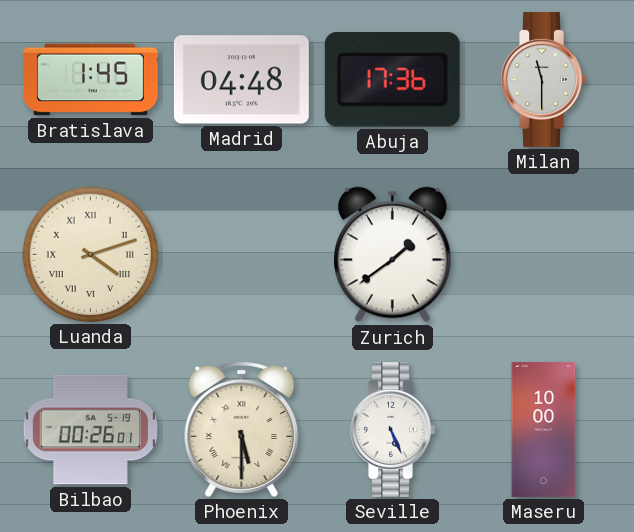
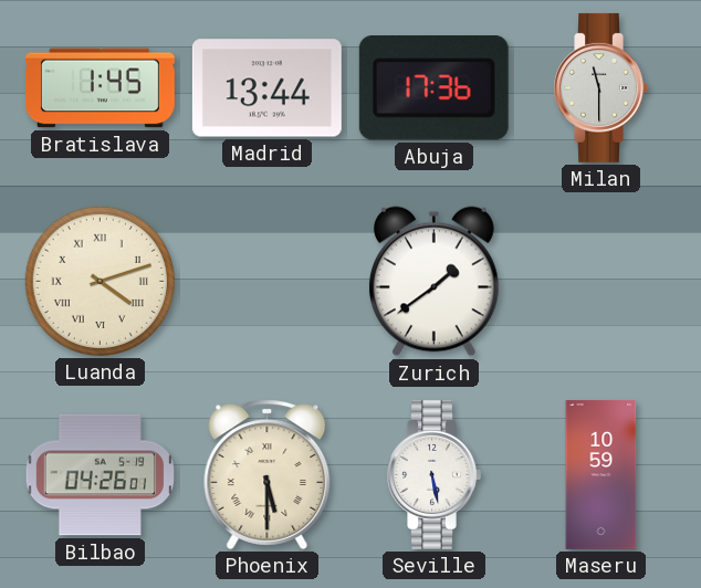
Madrid: 04:48 -> 13:44
Bilbao: 00:26 -> 04:26
Seville: 5:26 -> 5:28
Maseru: 10:00 -> 10:59
